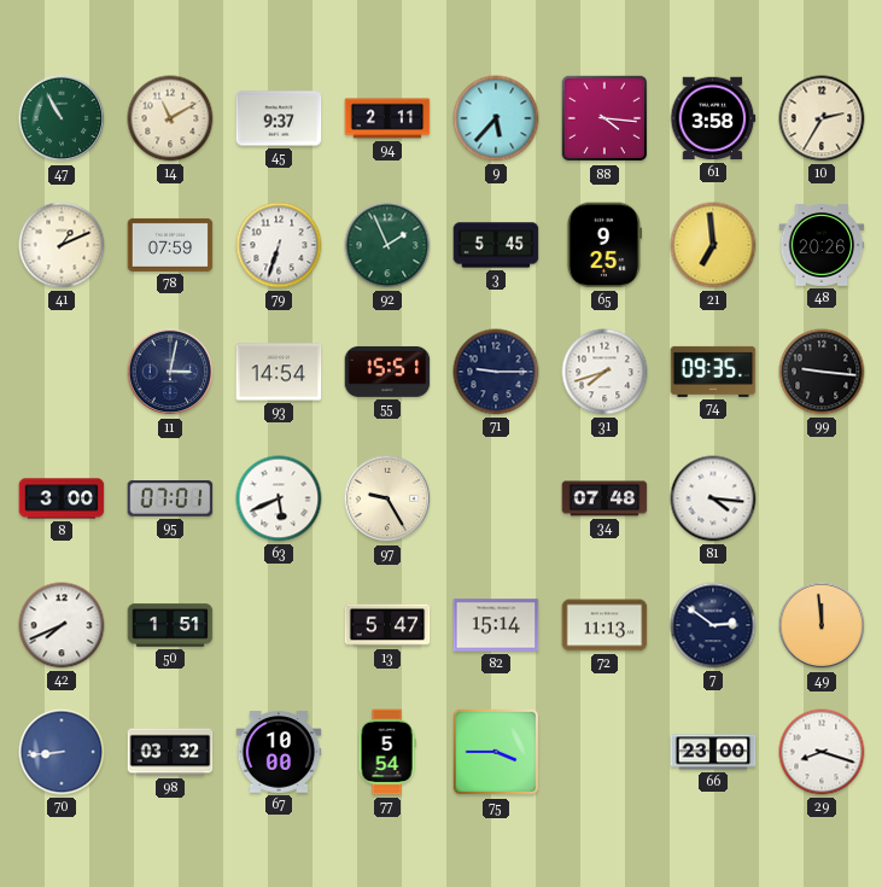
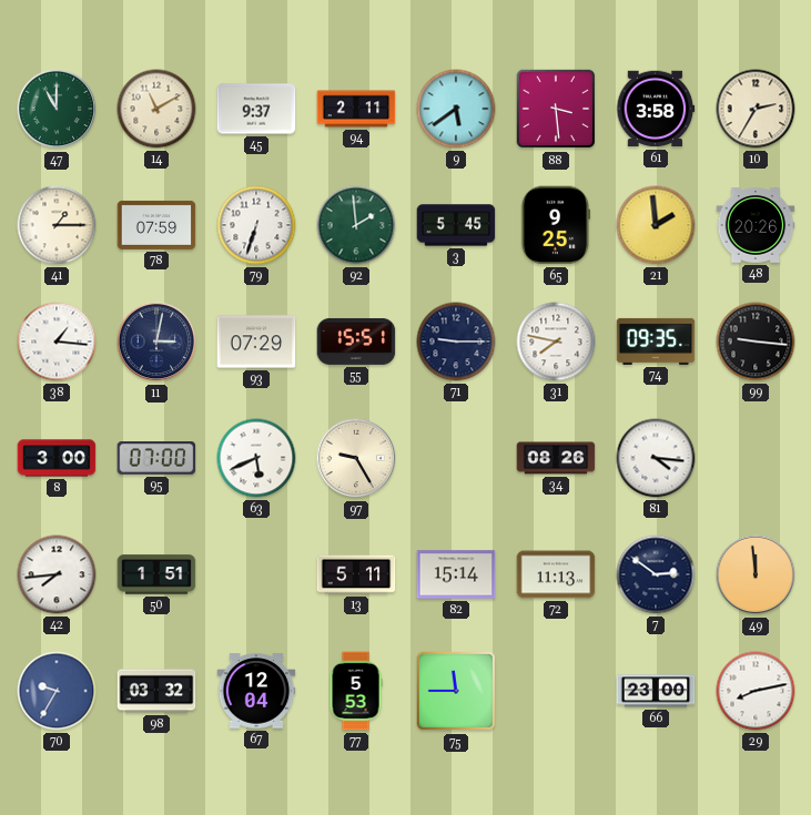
47: 10:55 -> 11:00
9: 5:37 -> 5:39
88: 4:16 -> 3:29
41: 1:11 -> 1:15
92: 1:56 -> 1:59
21: 6:59 -> 1:59
38: none -> 1:16
93: 14:54 -> 07:29
31: 7:42 -> 7:47
95: 07:01 -> 07:00
34: 07:48 -> 08:26
42: 7:41 -> 7:44
13: 5:47 -> 5:11
70: 8:44 -> 9:35
67: 10:00 -> 12:04
77: 5:54 -> 5:53
75: 3:45 -> 11:45
29: 8:18 -> 8:13
